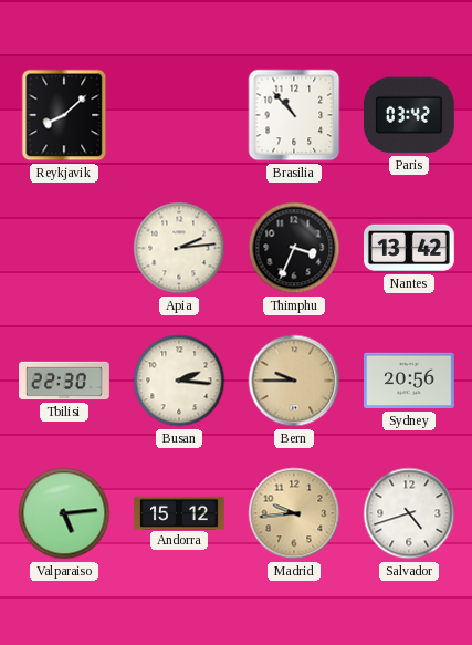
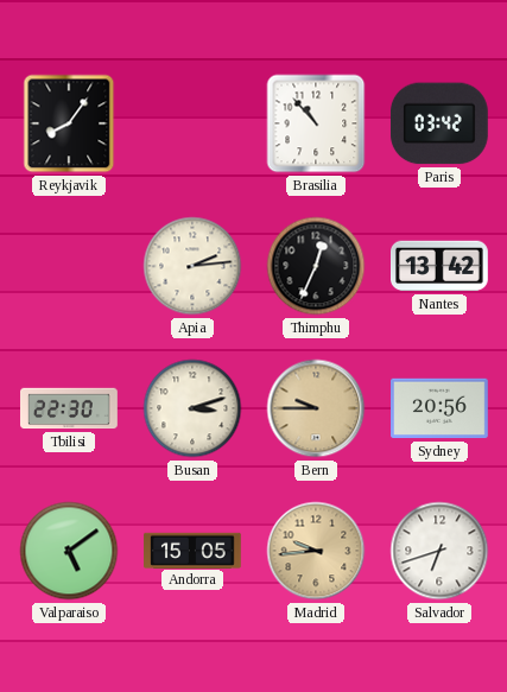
Reykjavik: 8:08 -> 8:06
Thimphu: 3:34 -> 12:34
Busan: 2:16 -> 3:12
Valparaiso: 5:14 -> 5:09
Andorra: 15:12 -> 15:05
Salvador: 4:42 -> 6:42
